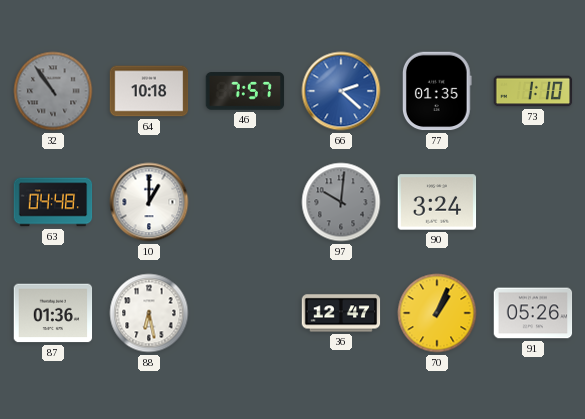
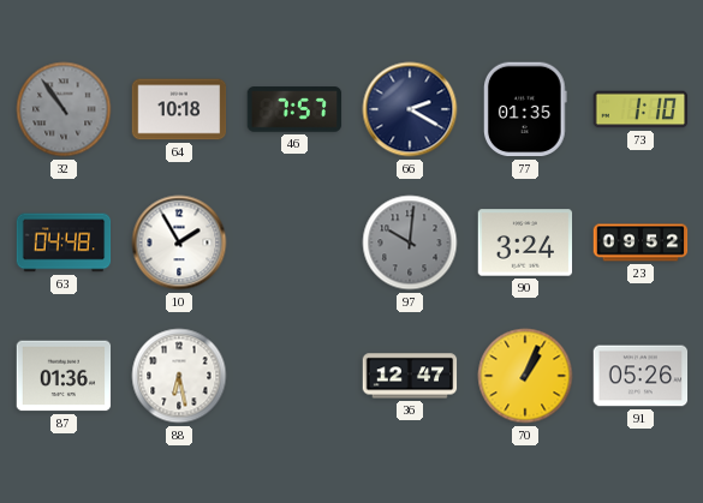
66: 2:22 -> 2:20
66 dial: blue -> navy
10: 1:00 -> 1:55
23: none -> 09:52
